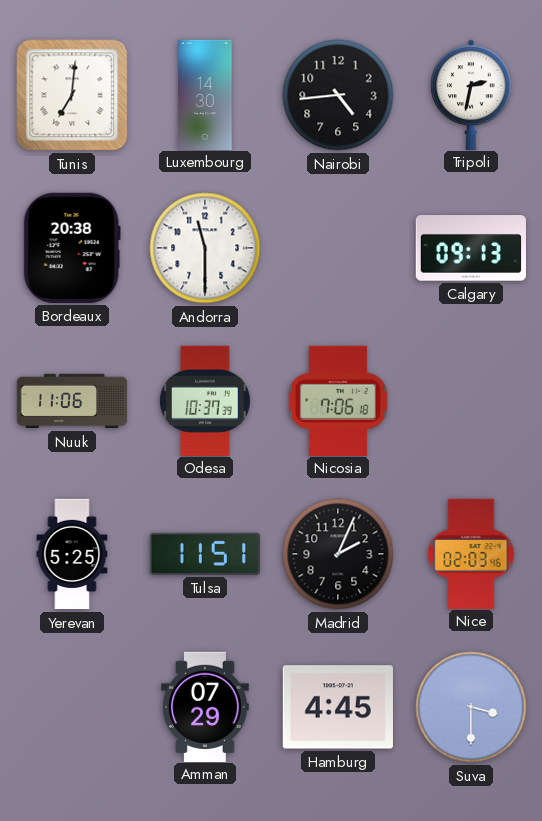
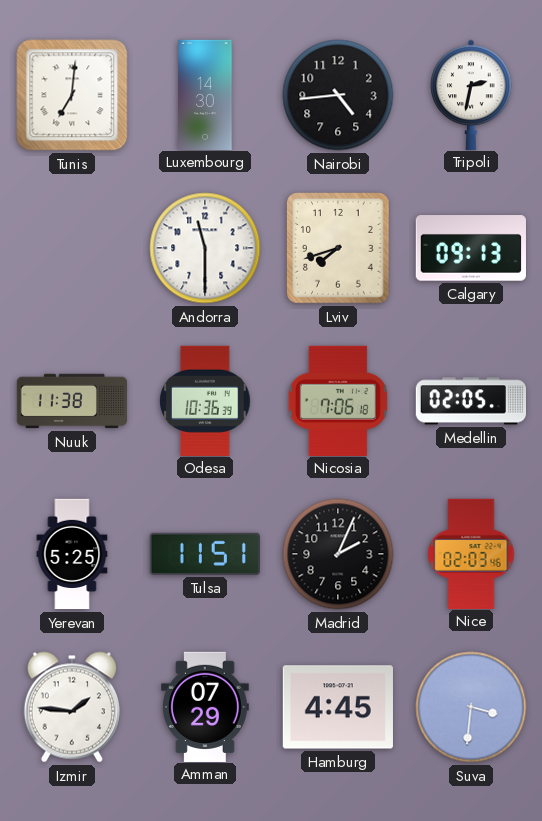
Bordeaux: 20:38 -> none
Lviv: none -> 7:42
Nuuk: 11:06 -> 11:38
Odesa: 10:37 -> 10:36
Medellin: none -> 02:05
Izmir: none -> 1:46
Suva: 3:30 -> 3:31
